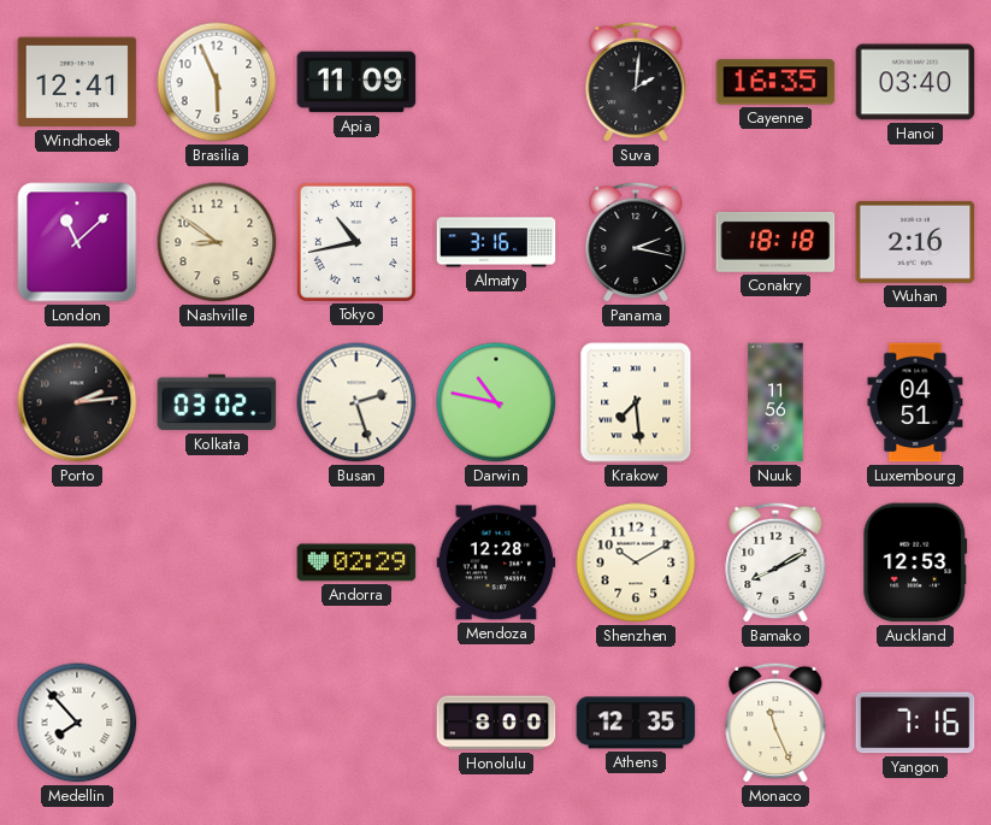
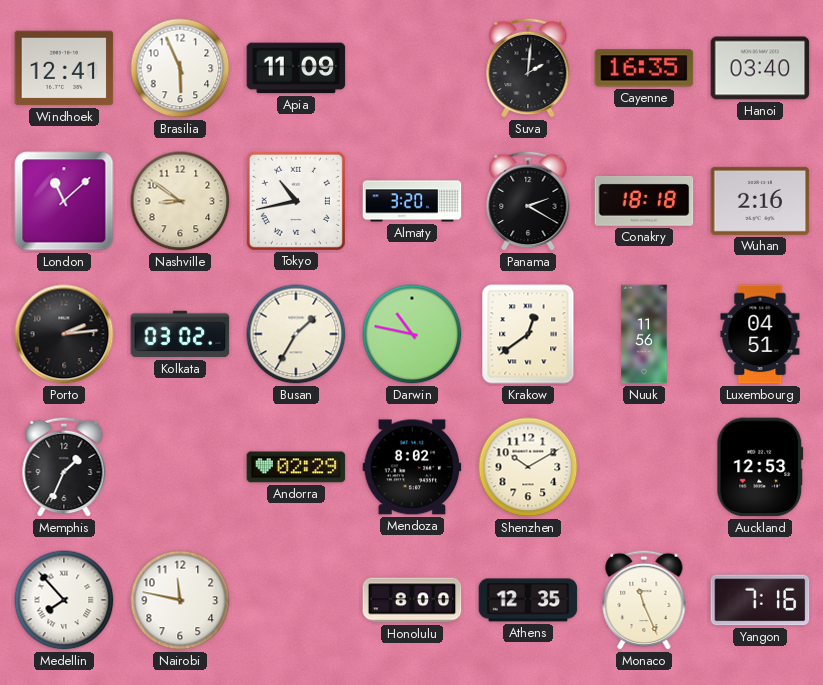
Almaty: 3:16 -> 3:20
Panama: 2:17 -> 2:20
Busan: 2:27 -> 1:35
Krakow: 7:29 -> 12:39
Memphis: none -> 1:34
Mendoza: 12:28 -> 8:02
Bamako: 8:10 -> none
Nairobi: none -> 11:47
